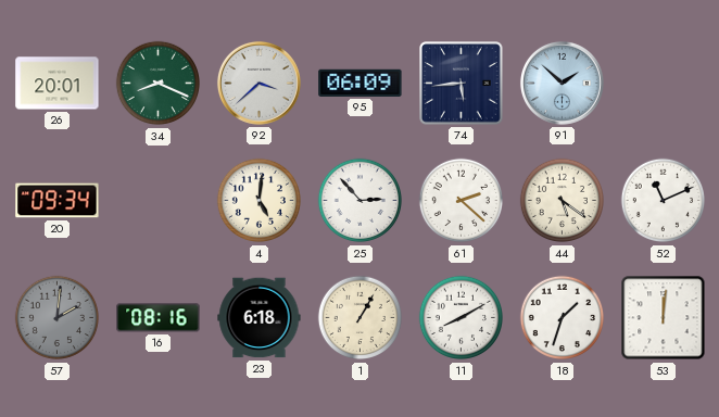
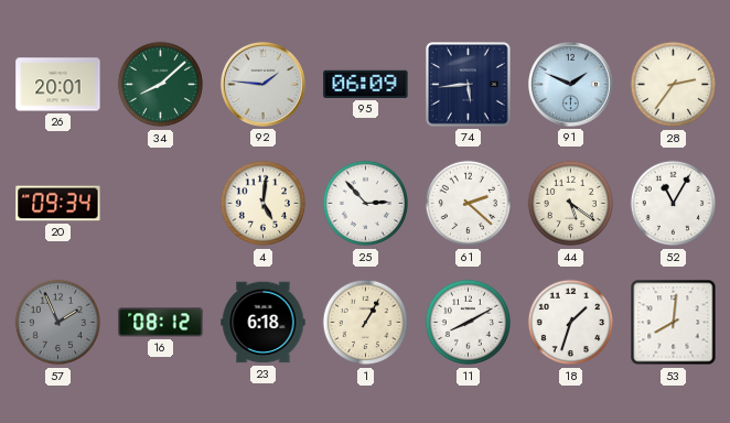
34: 8:19 -> 8:08
92: 3:38 -> 1:46
91: 1:52 -> 1:49
28: none -> 2:36
52: 11:11 -> 11:05
57: 2:01 -> 1:56
16: 08:16 -> 08:12
53: 12:01 -> 8:01
